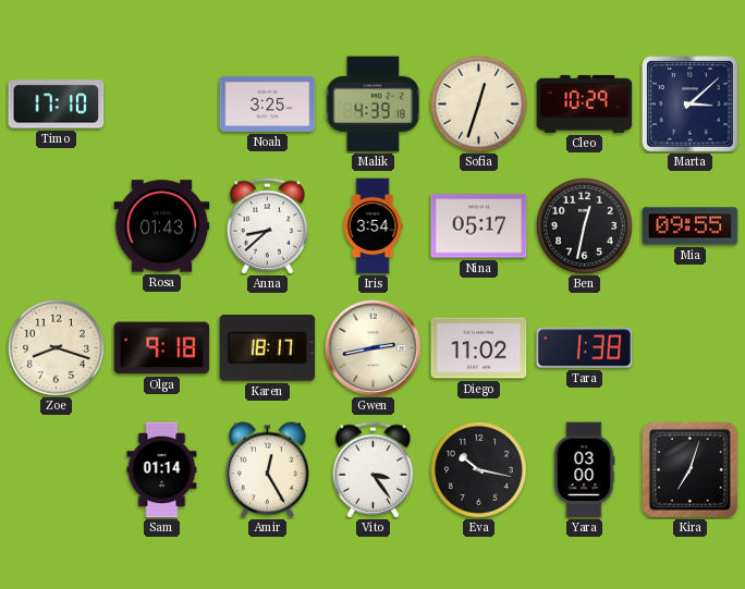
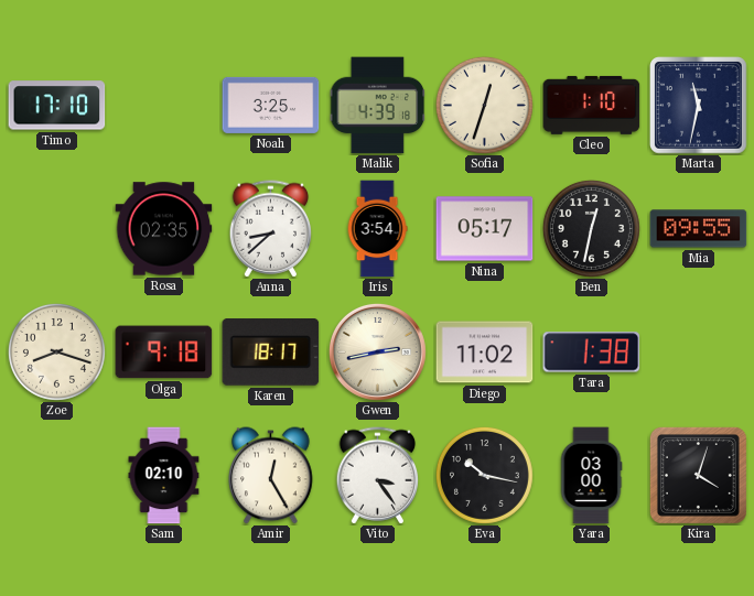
Cleo: 10:29 -> 1:10
Marta: 3:08 -> 11:32
Rosa: 01:43 -> 02:35
Sam: 01:14 -> 02:10
Kira: 7:03 -> 4:03
